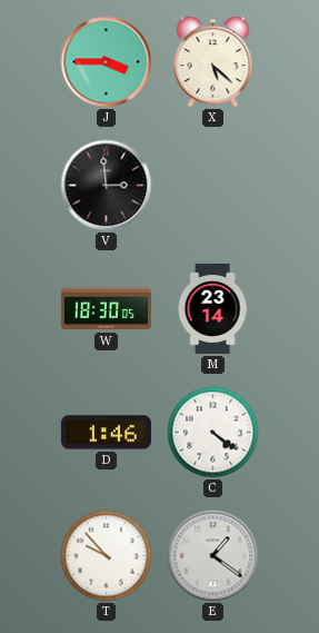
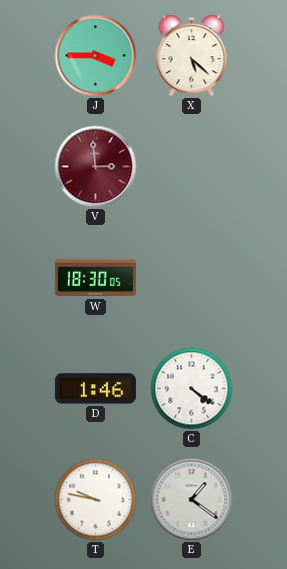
V dial: black -> burgundy
M: 23:14 -> none
T: 9:53 -> 9:47
